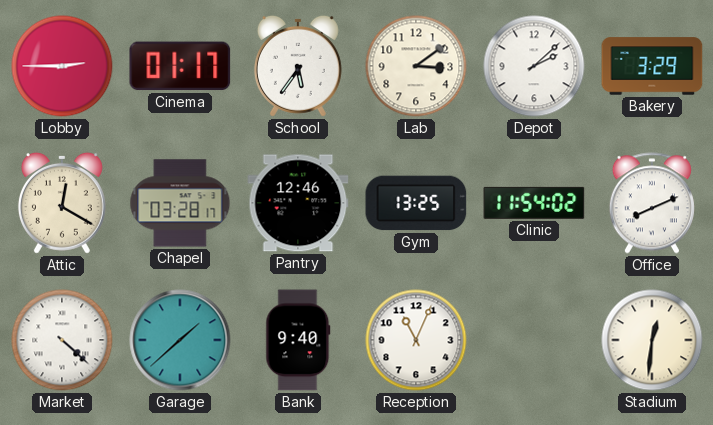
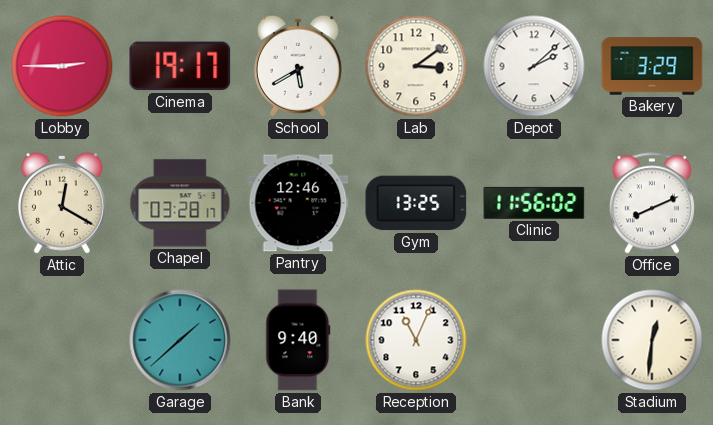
Cinema: 01:17 -> 19:17
School: 5:36 -> 5:40
Clinic: 11:54 -> 11:56
Market: 4:22 -> none
